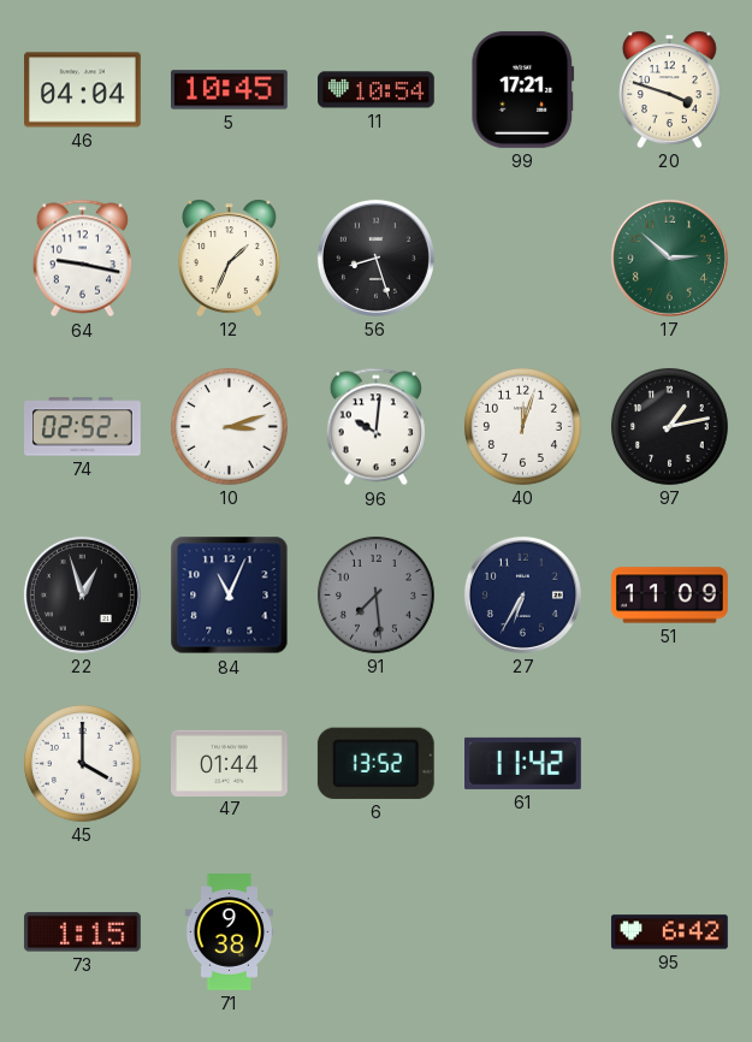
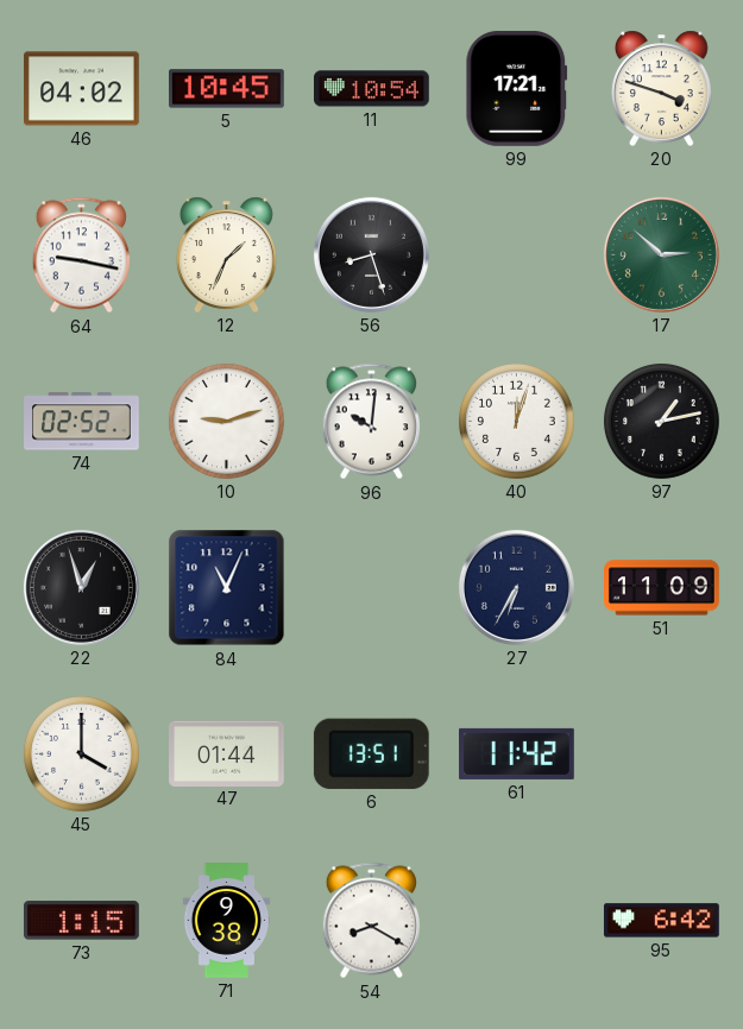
46: 04:04 -> 04:02
10: 3:12 -> 9:12
91: 7:29 -> none
6: 13:52 -> 13:51
54: none -> 8:20
